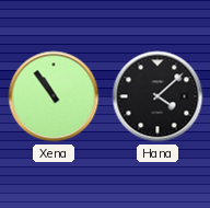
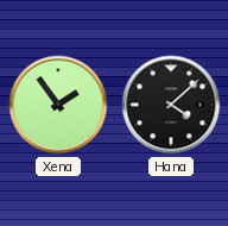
Xena: 10:54 -> 1:54
